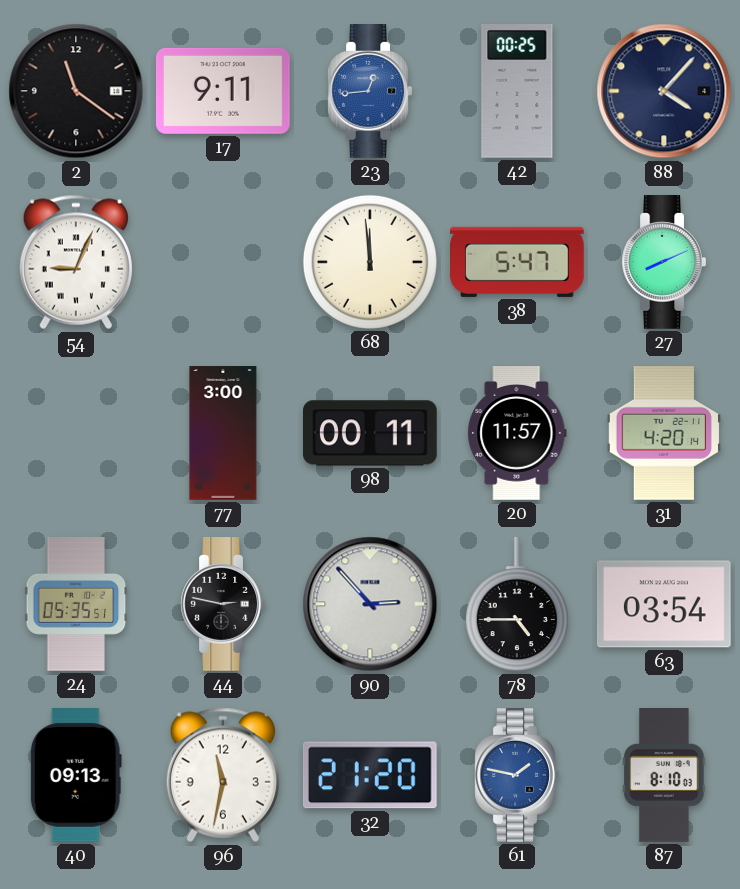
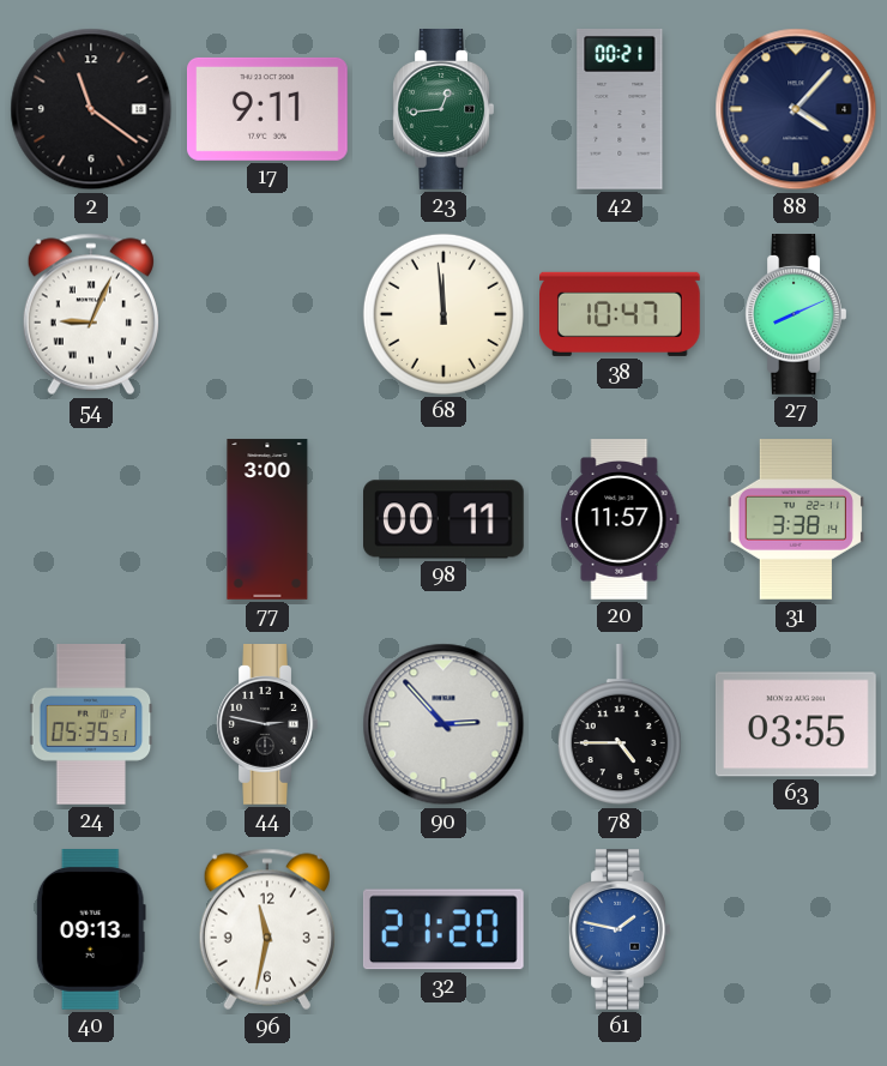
23 dial: blue -> green
42: 00:25 -> 00:21
38: 5:47 -> 10:47
31: 4:20 -> 3:38
63: 03:54 -> 03:55
87: 8:10 -> none
